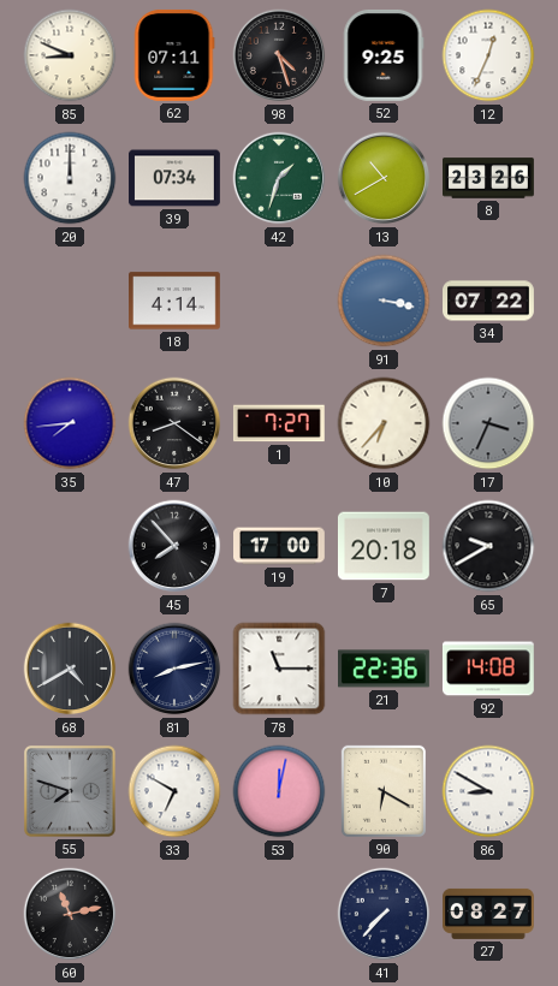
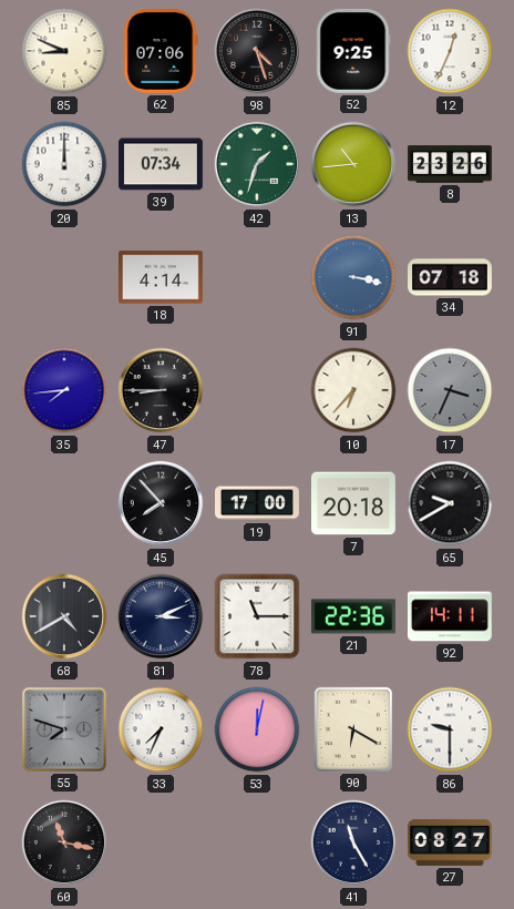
62: 07:11 -> 07:06
13: 10:40 -> 10:44
34: 07:22 -> 07:18
47: 8:21 -> 8:45
1: 7:27 -> none
81: 8:13 -> 3:11
92: 14:08 -> 14:11
33: 6:50 -> 7:34
86: 8:50 -> 9:30
60: 11:13 -> 11:17
41: 7:37 -> 11:25
